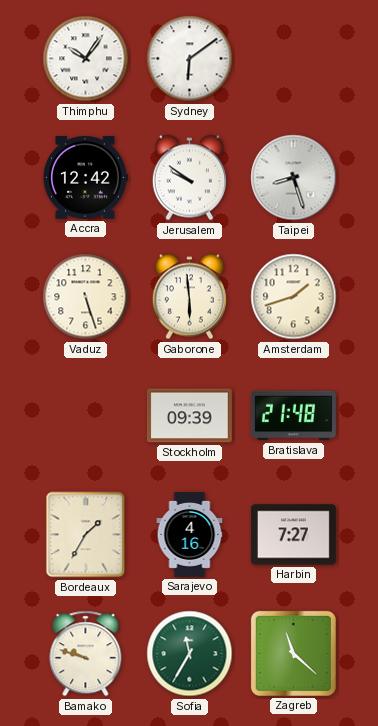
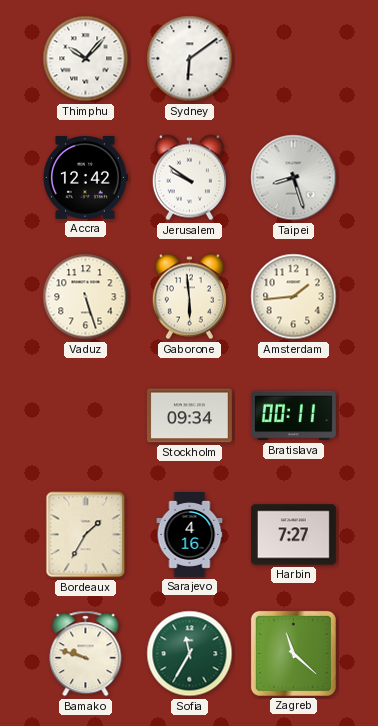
Thimphu: 10:06 -> 10:07
Amsterdam: 1:42 -> 1:44
Stockholm: 09:39 -> 09:34
Bratislava: 21:48 -> 00:11
